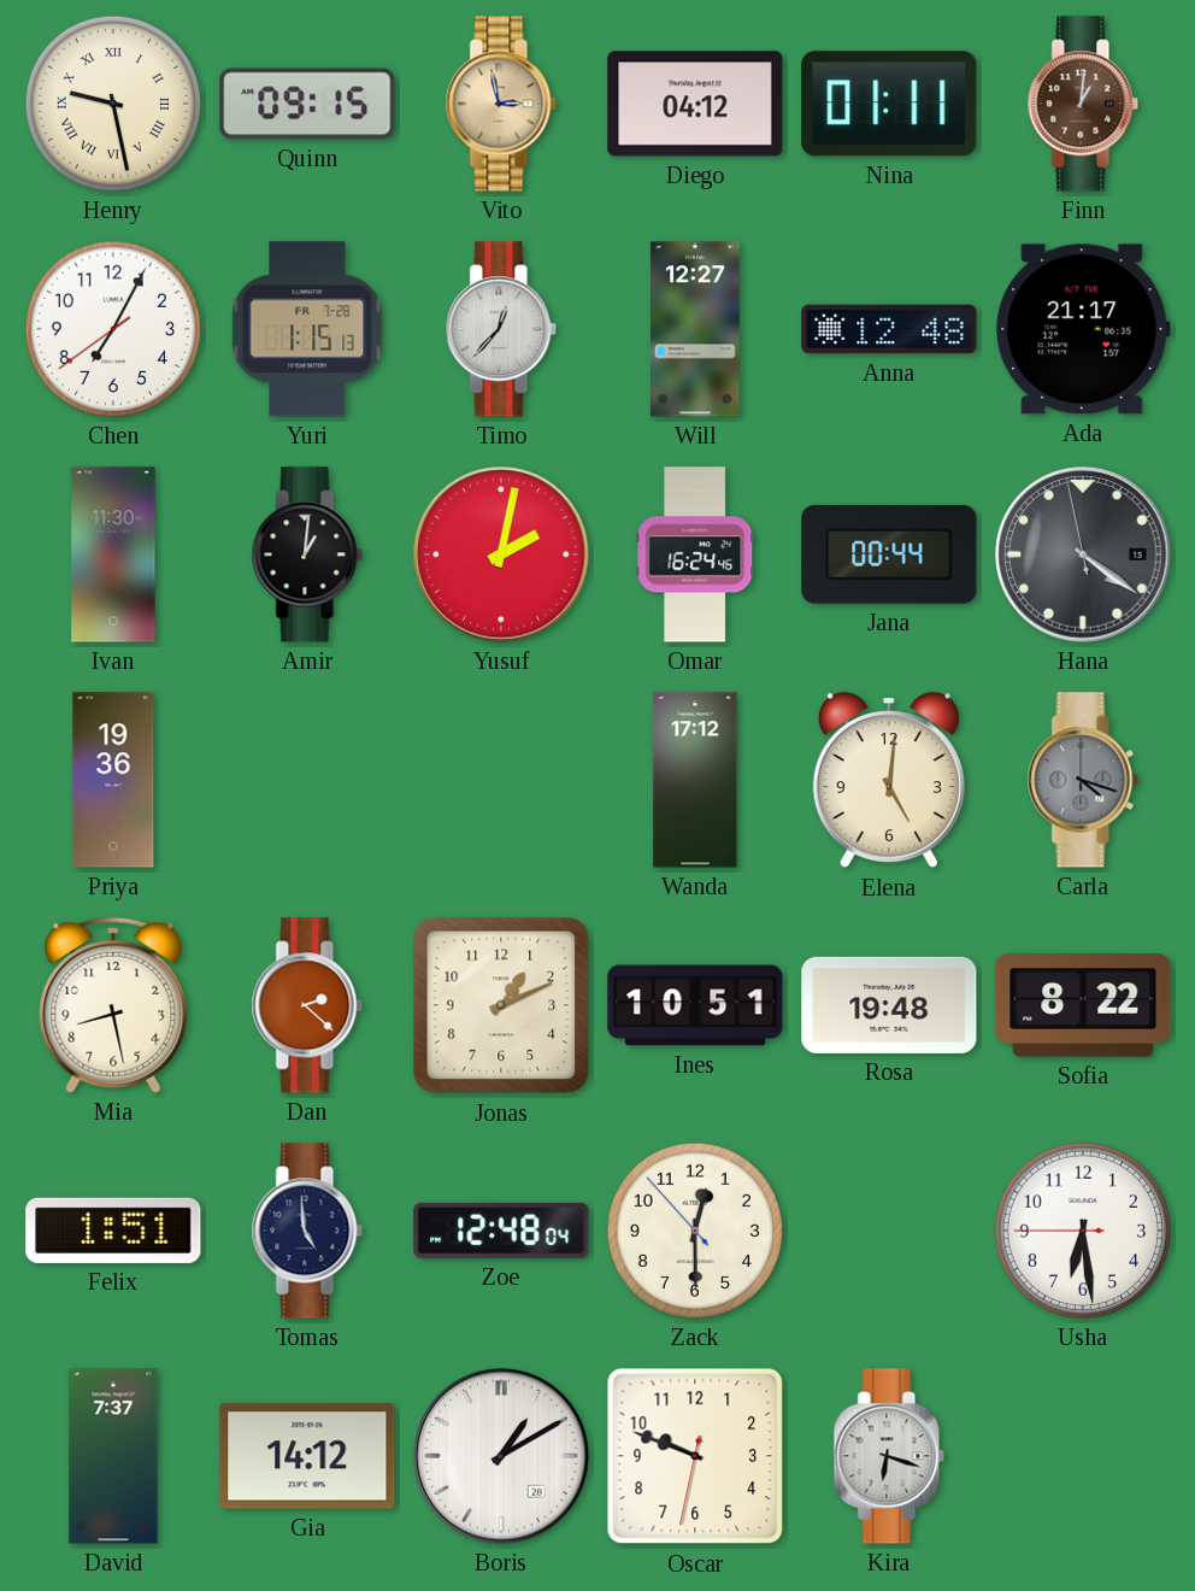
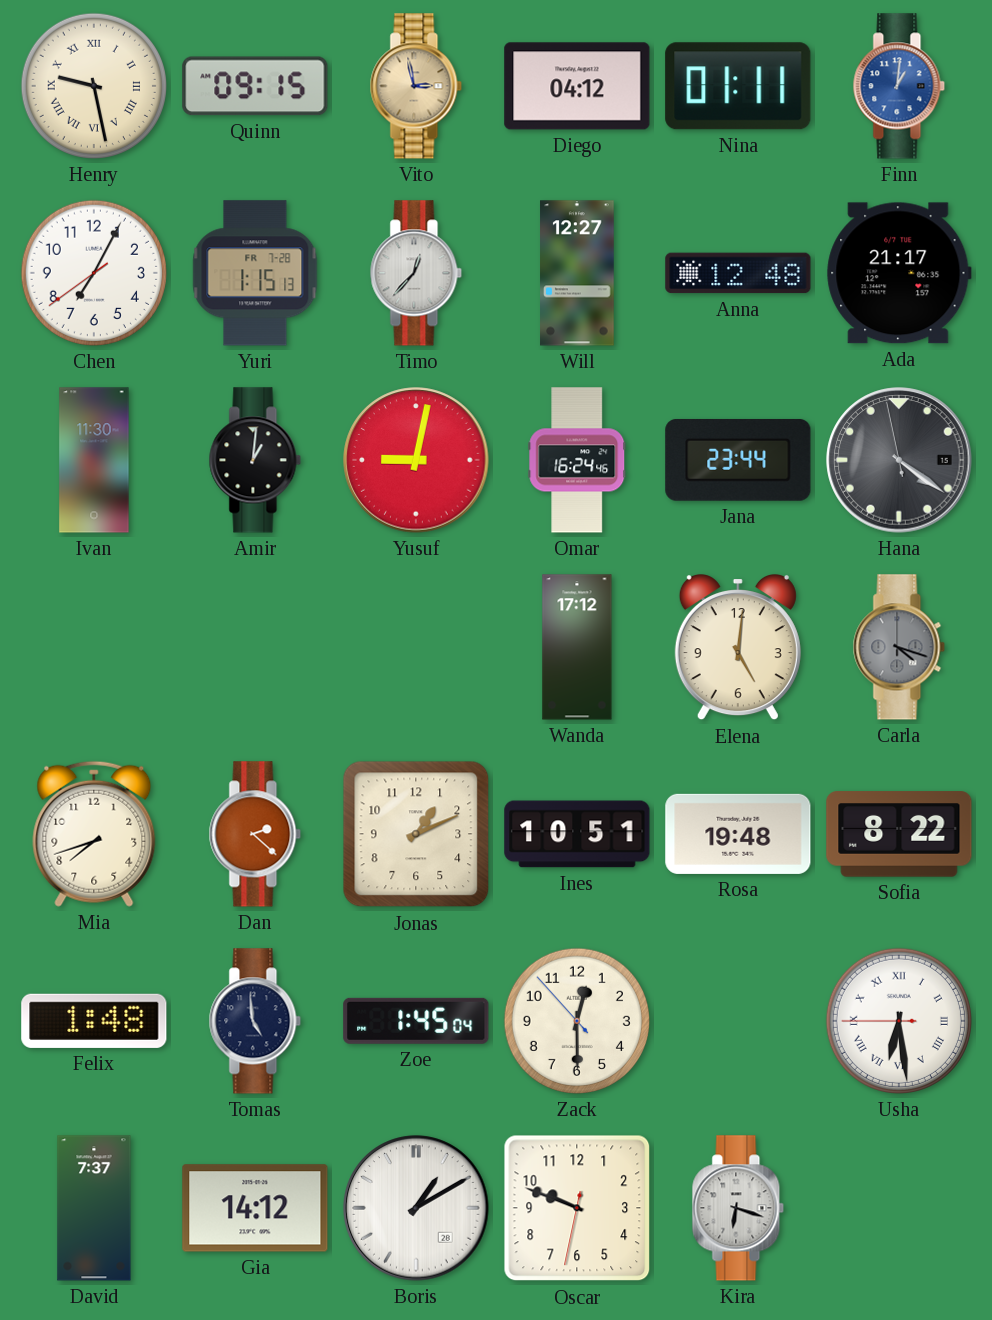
Finn dial: brown -> blue
Yusuf: 2:02 -> 9:02
Jana: 00:44 -> 23:44
Priya: 19:36 -> none
Mia: 8:28 -> 7:42
Felix: 1:51 -> 1:48
Zoe: 12:48 -> 1:45
Usha numerals: Arabic -> Roman
